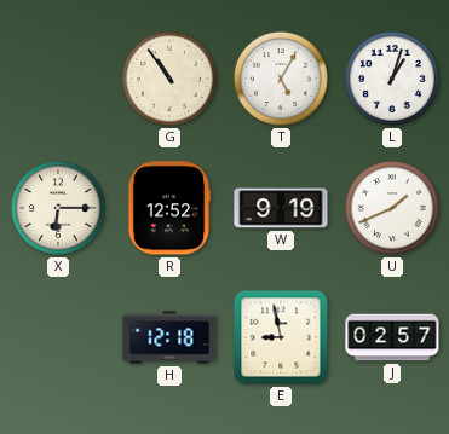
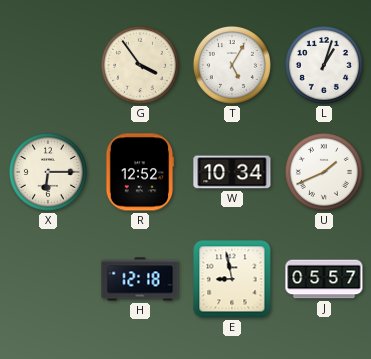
G: 10:54 -> 3:54
W: 9:19 -> 10:34
J: 02:57 -> 05:57
